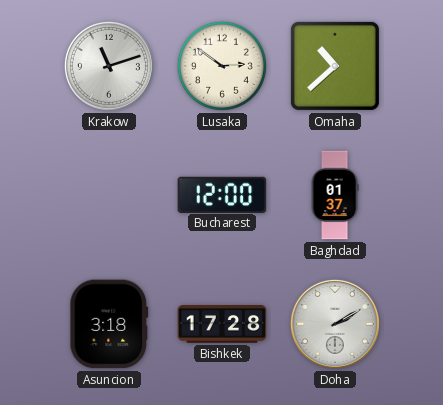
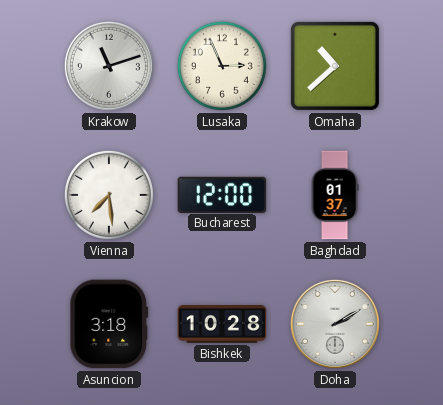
Lusaka: 2:51 -> 2:56
Vienna: none -> 7:29
Bishkek: 17:28 -> 10:28
